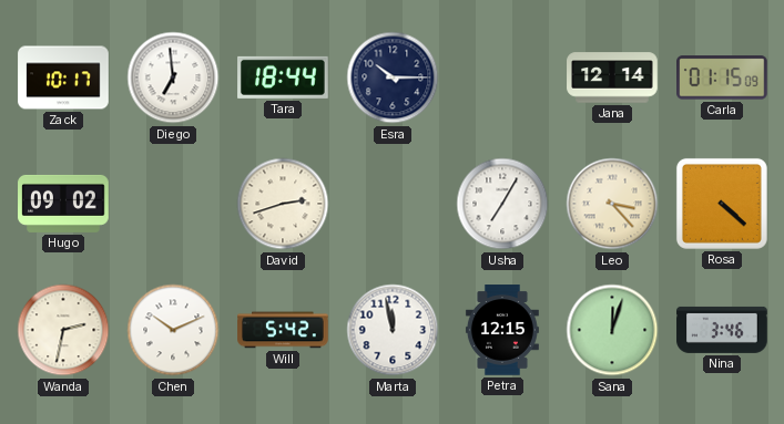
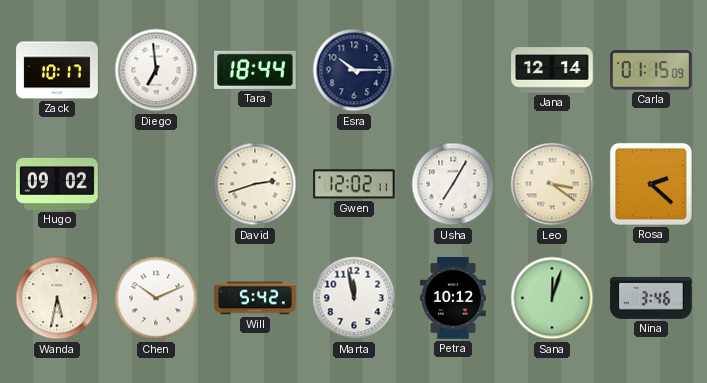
Gwen: none -> 12:02
Leo: 3:23 -> 3:21
Rosa: 4:22 -> 2:22
Wanda: 2:32 -> 5:32
Petra: 12:15 -> 10:12
